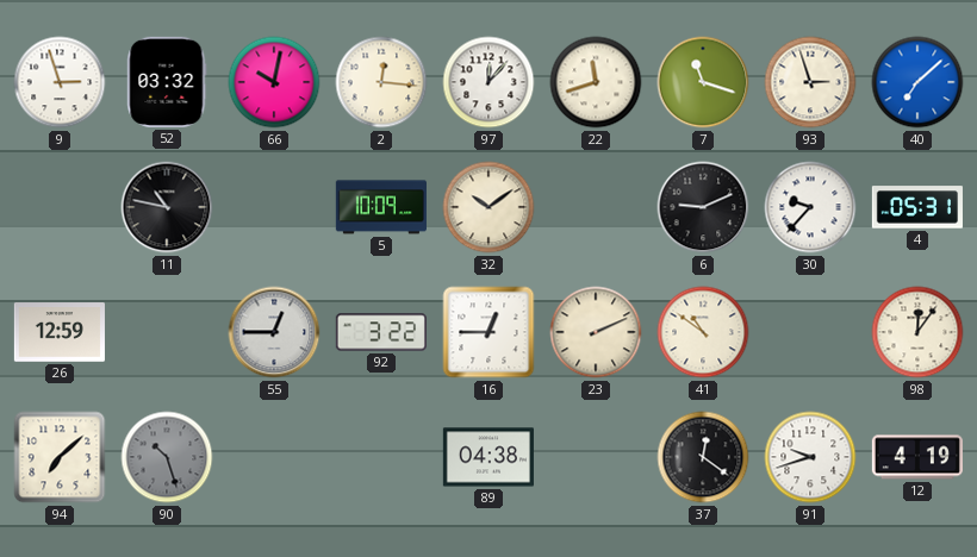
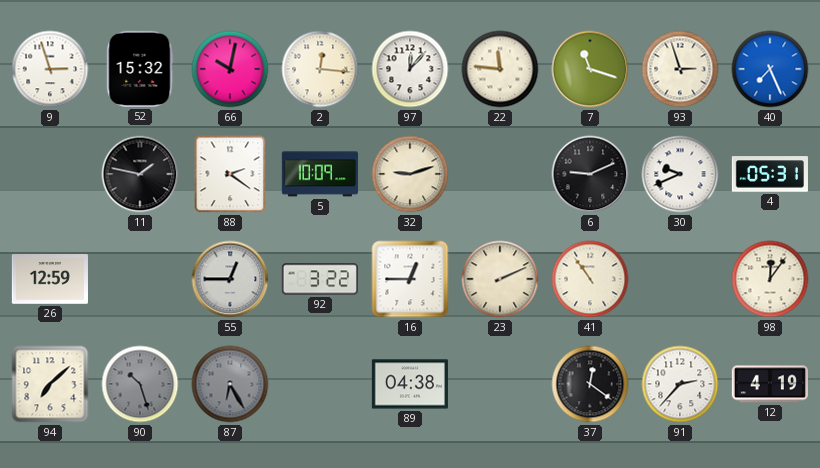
52: 03:32 -> 15:32
22: 11:42 -> 11:46
40: 7:08 -> 7:26
11: 10:47 -> 1:47
88: none -> 2:21
32: 10:09 -> 9:12
30: 9:37 -> 9:41
41: 10:51 -> 10:54
87: none -> 6:25
91: 9:42 -> 2:37
